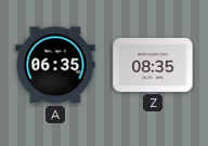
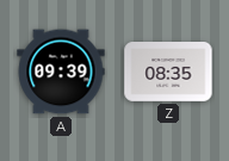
A: 06:35 -> 09:39
